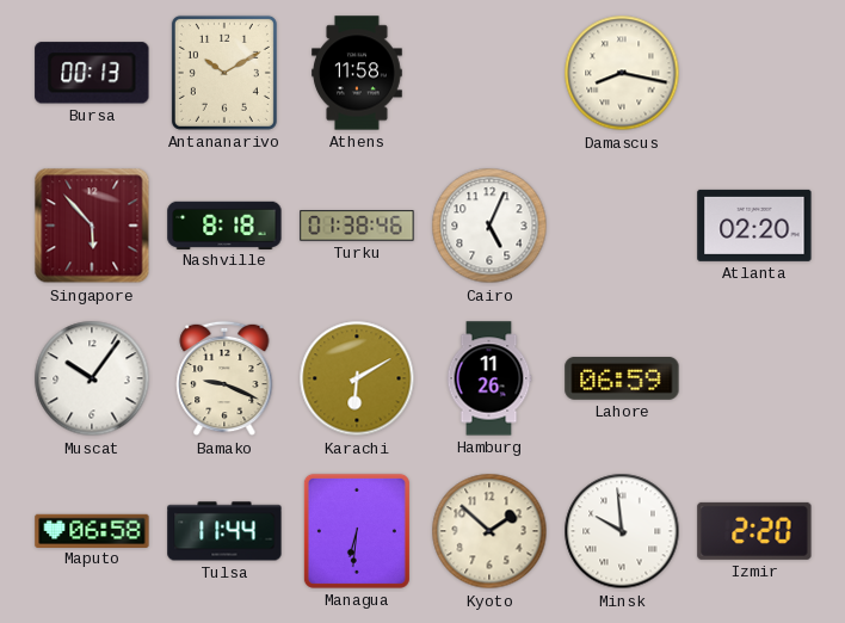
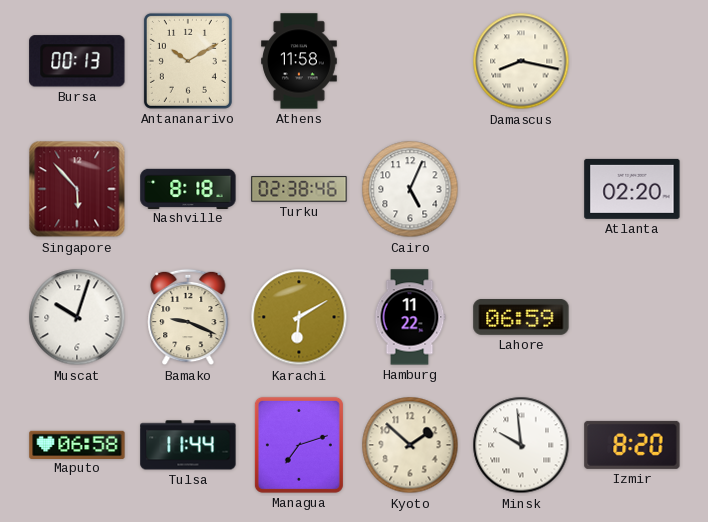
Turku: 01:38 -> 02:38
Muscat: 10:06 -> 10:03
Hamburg: 11:26 -> 11:22
Managua: 6:31 -> 7:12
Izmir: 2:20 -> 8:20
